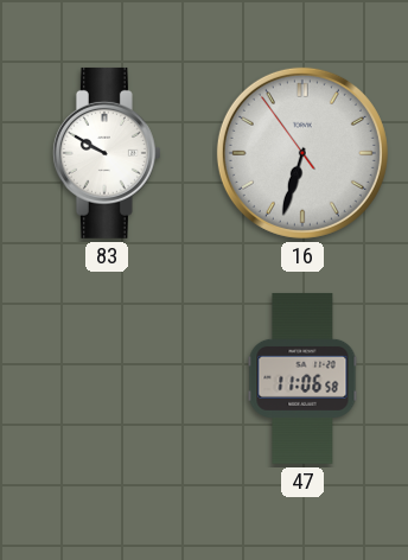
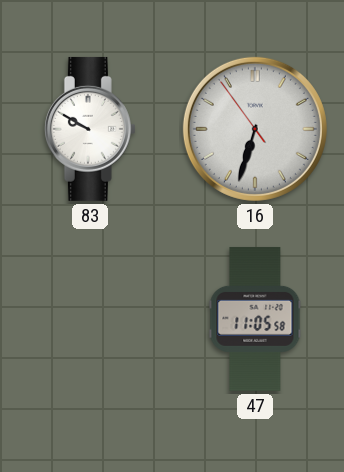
47: 11:06 -> 11:05
